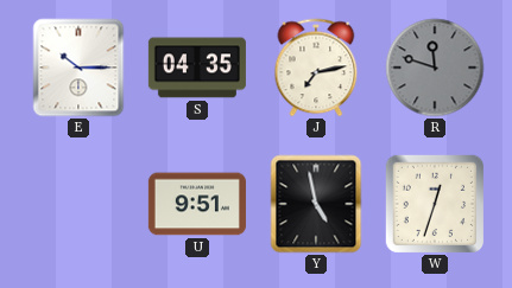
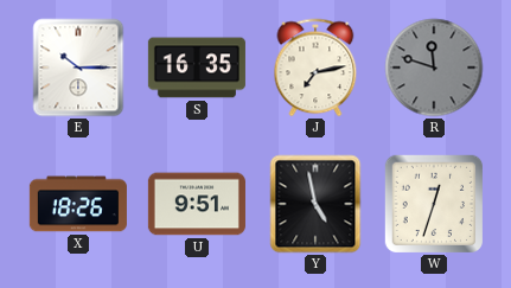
S: 04:35 -> 16:35
X: none -> 18:26
